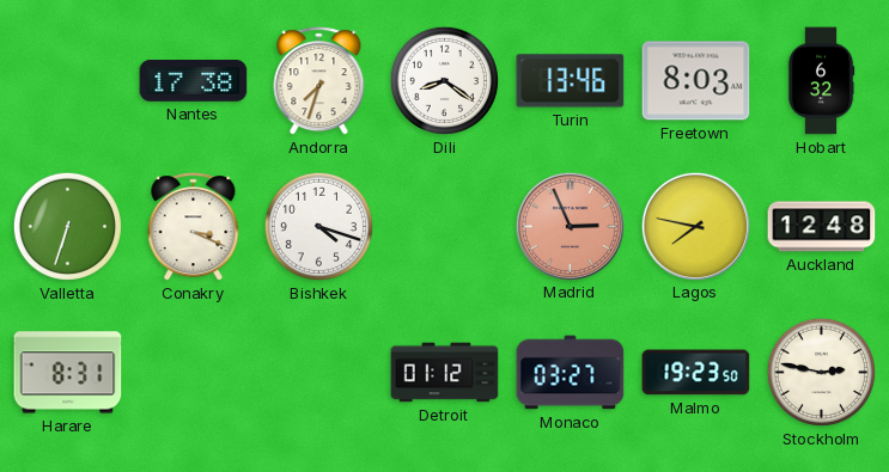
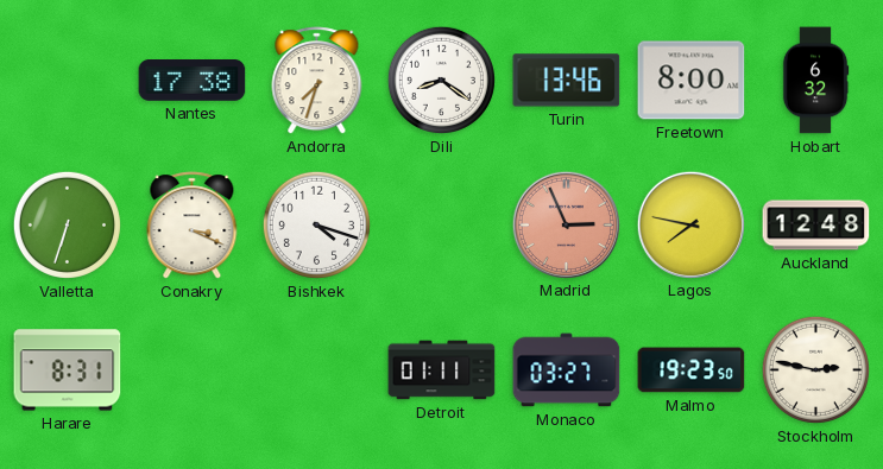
Freetown: 8:03 -> 8:00
Detroit: 01:12 -> 01:11
